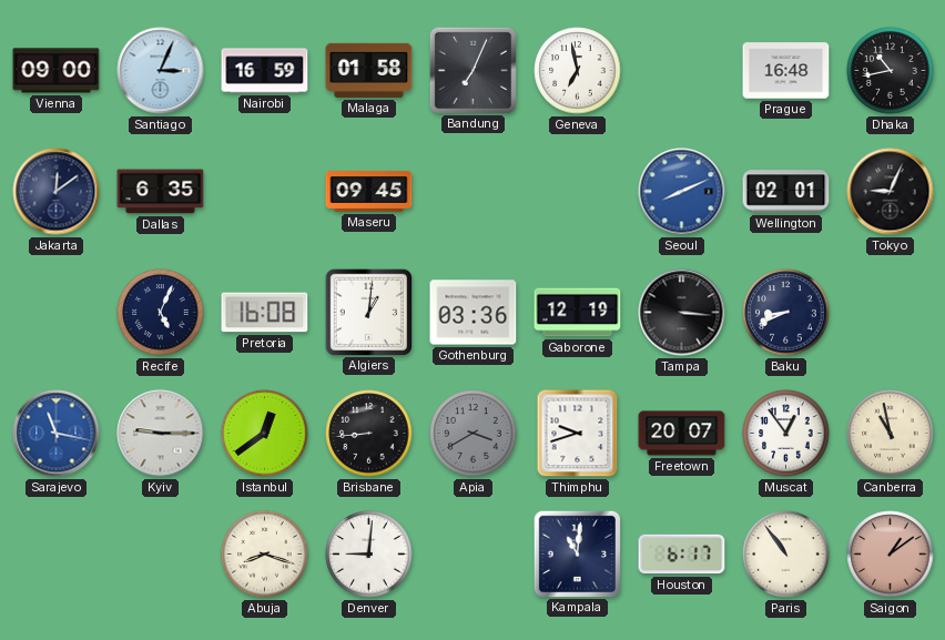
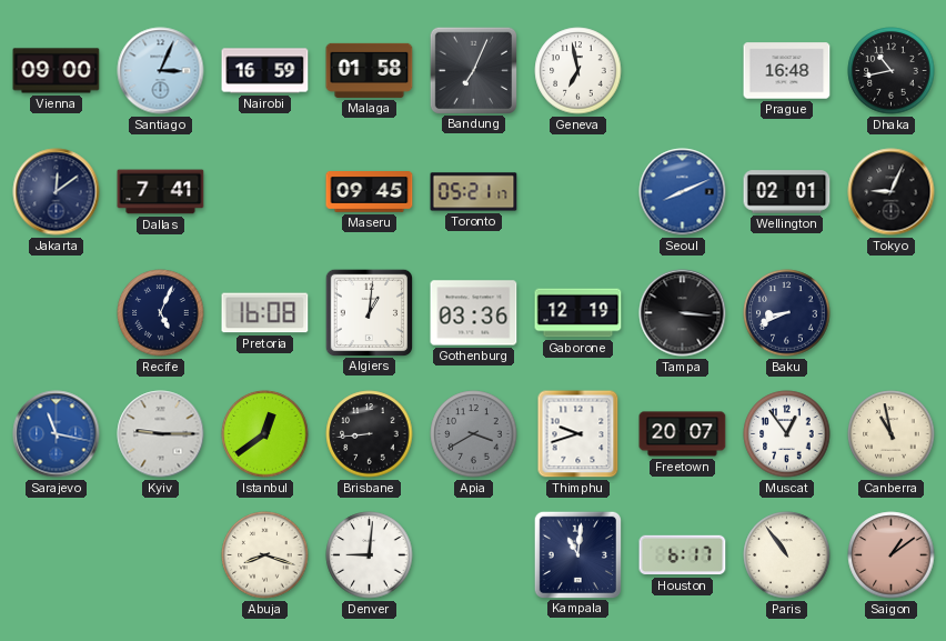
Dallas: 6:35 -> 7:41
Toronto: none -> 05:21
